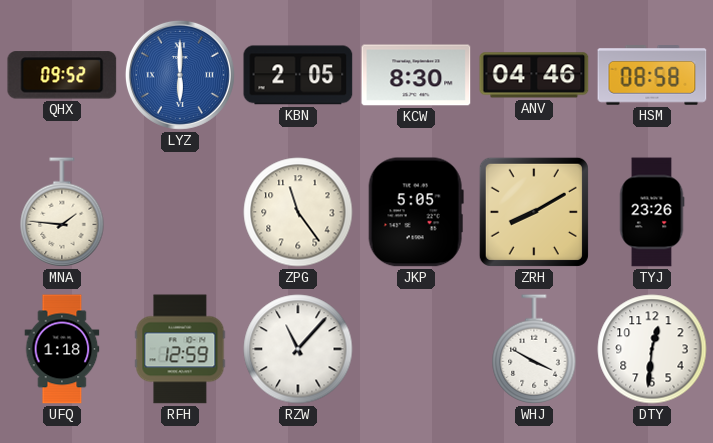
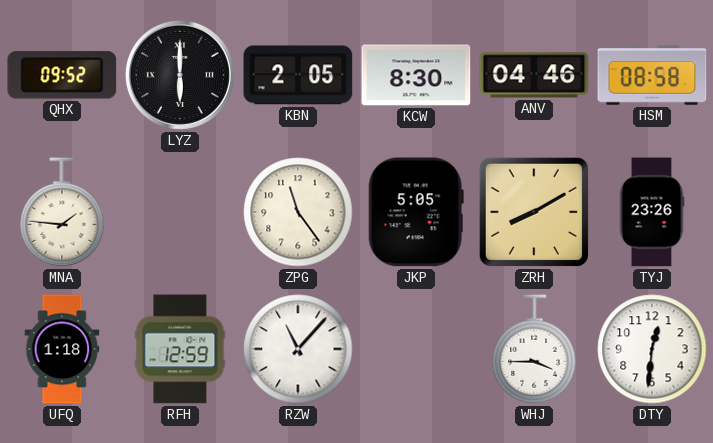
LYZ dial: blue -> black
WHJ: 3:50 -> 3:45
